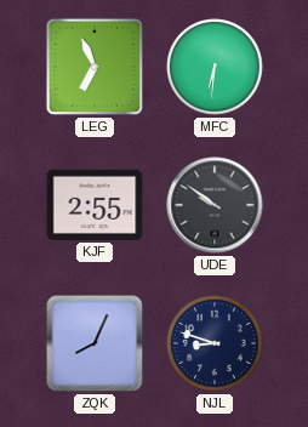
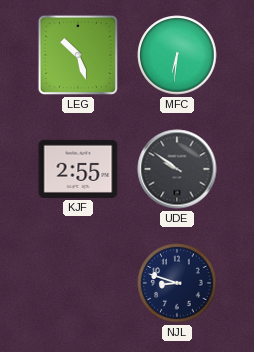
LEG: 6:56 -> 10:27
ZQK: 8:04 -> none
